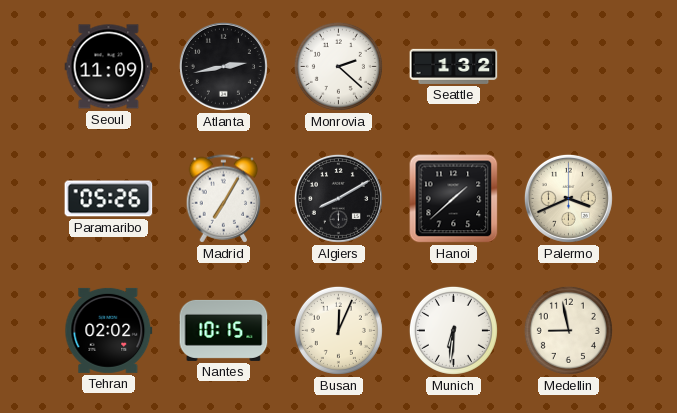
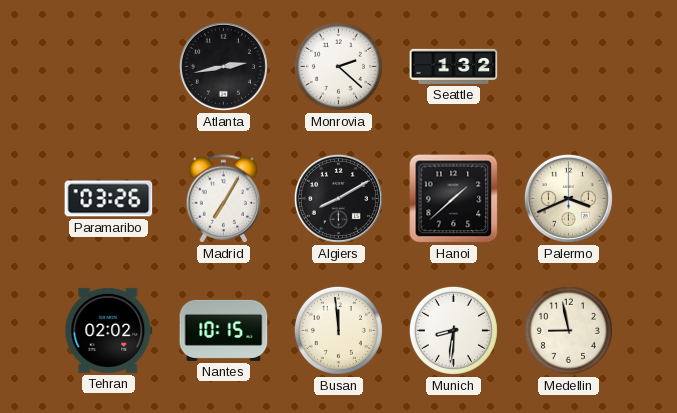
Seoul: 11:09 -> none
Paramaribo: 05:26 -> 03:26
Busan: 12:04 -> 11:59
Munich: 6:31 -> 8:31
